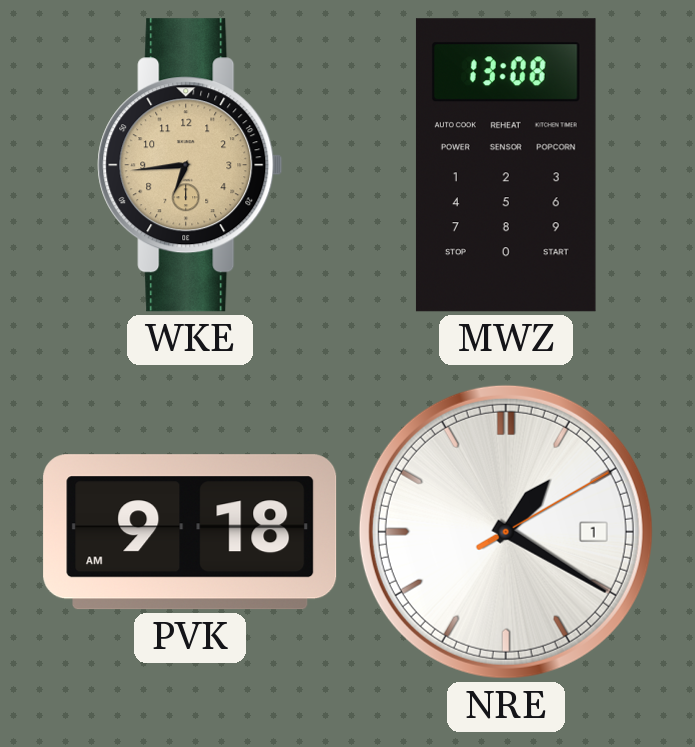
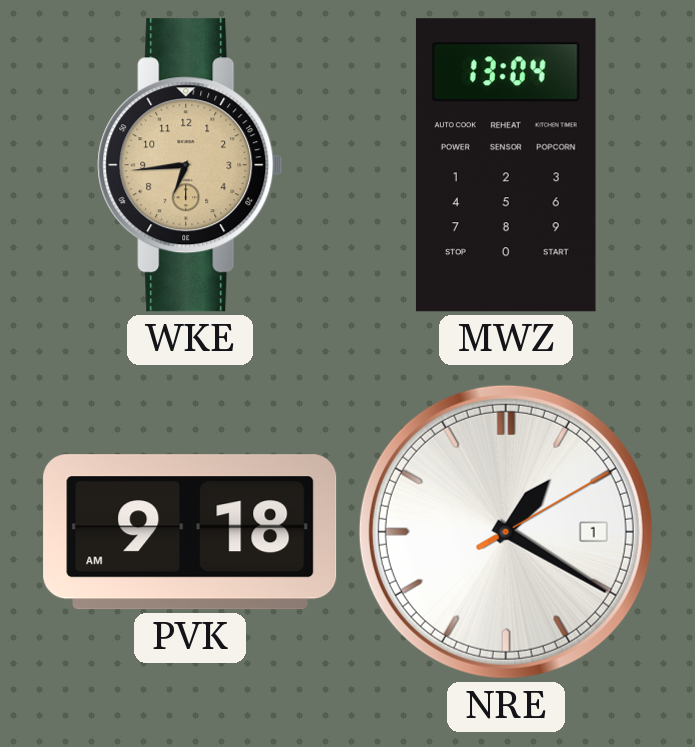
MWZ: 13:08 -> 13:04
